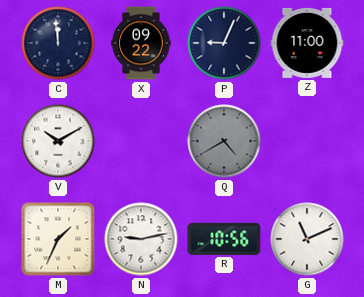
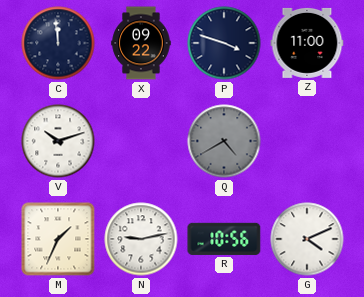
P: 9:04 -> 3:48
V: 10:10 -> 10:12
G: 11:11 -> 4:11
